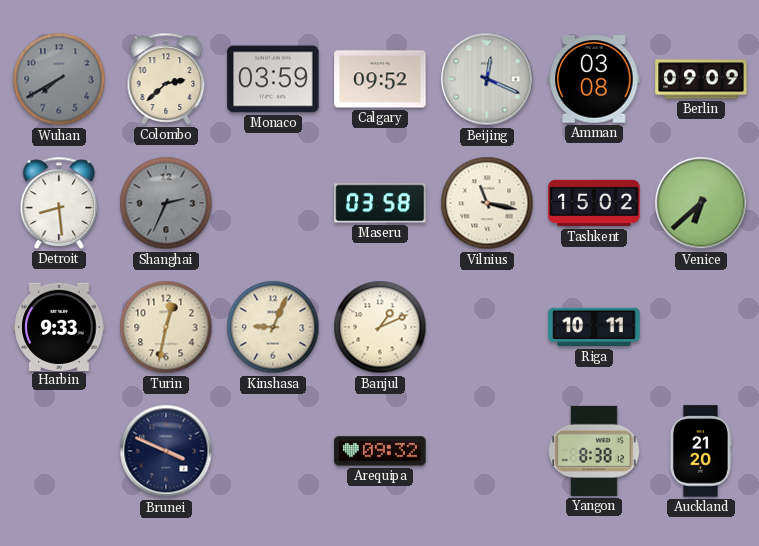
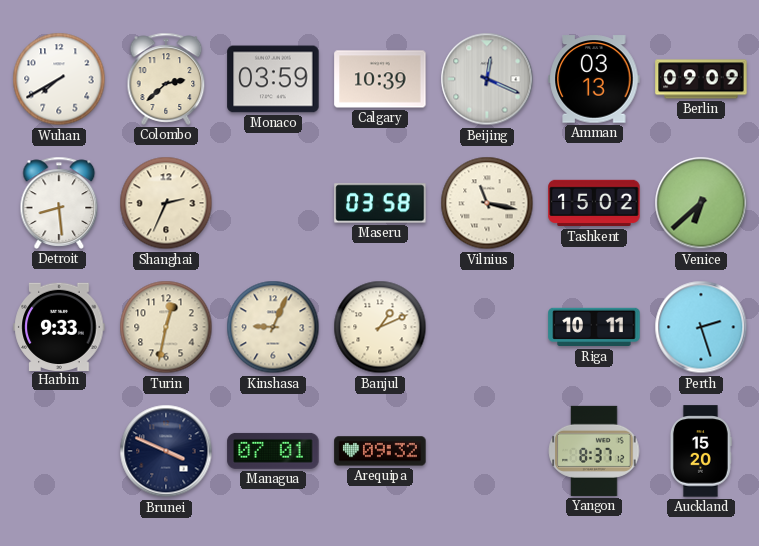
Wuhan dial: grey -> white
Calgary: 09:52 -> 10:39
Amman: 03:08 -> 03:13
Shanghai dial: grey -> cream
Perth: none -> 2:27
Managua: none -> 07:01
Yangon: 8:38 -> 8:37
Auckland: 21:20 -> 15:20
